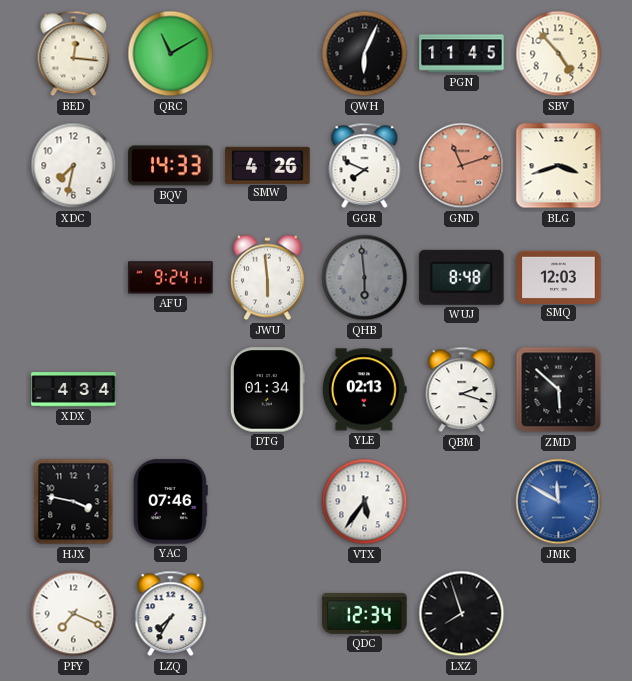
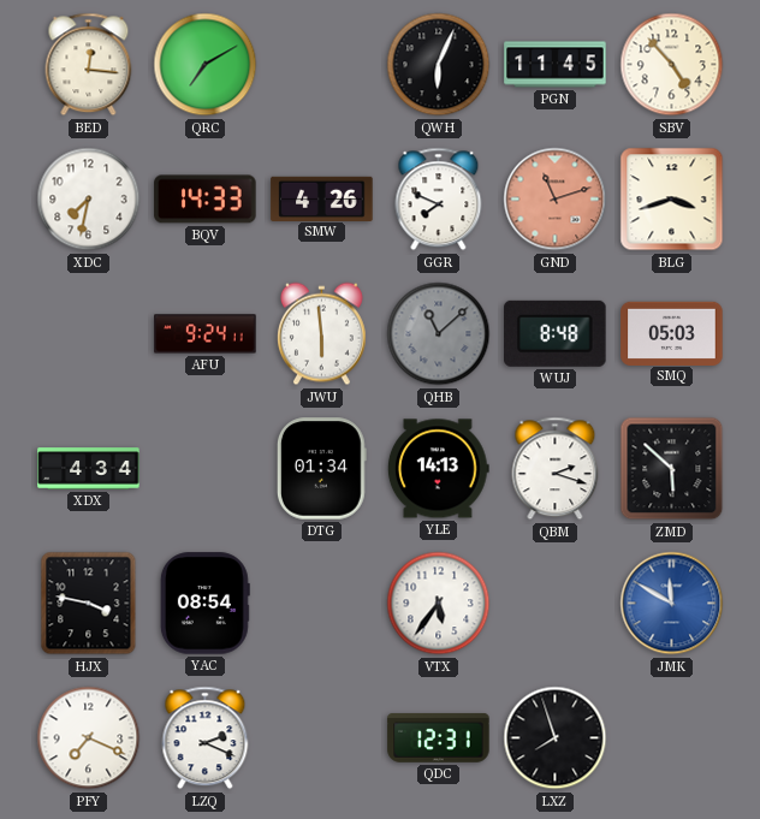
QRC: 11:10 -> 7:10
QHB: 5:59 -> 11:08
SMQ: 12:03 -> 05:03
YLE: 02:13 -> 14:13
YAC: 07:46 -> 08:54
LZQ: 7:35 -> 2:19
QDC: 12:34 -> 12:31
